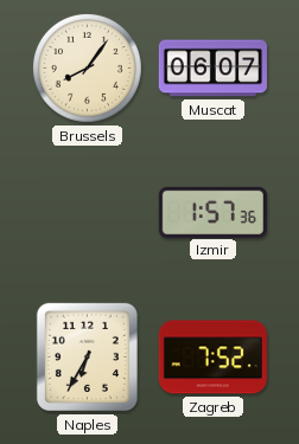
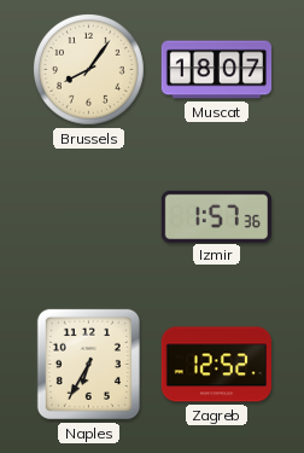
Muscat: 06:07 -> 18:07
Zagreb: 7:52 -> 12:52
